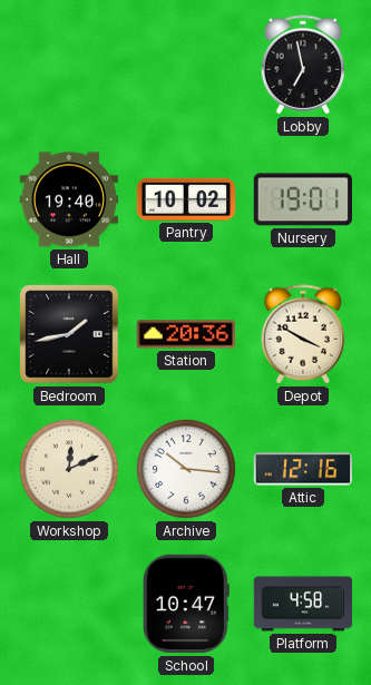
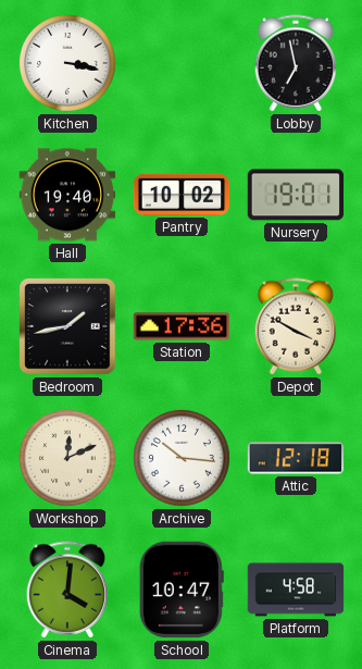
Kitchen: none -> 3:17
Station: 20:36 -> 17:36
Attic: 12:16 -> 12:18
Cinema: none -> 4:01
